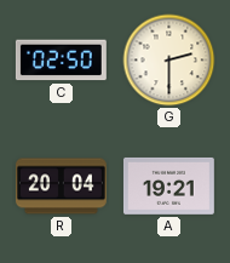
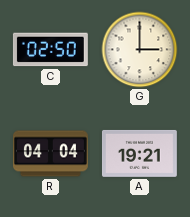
G: 2:30 -> 3:00
R: 20:04 -> 04:04
